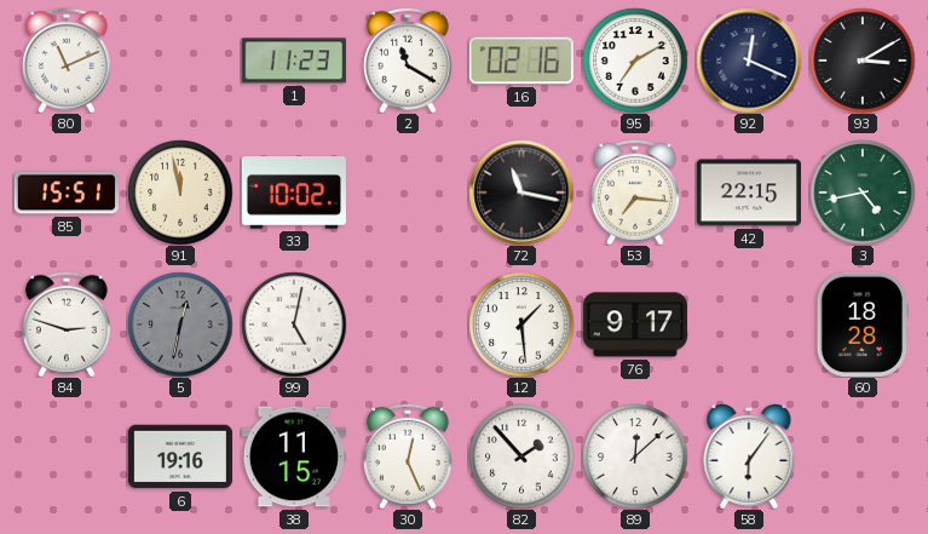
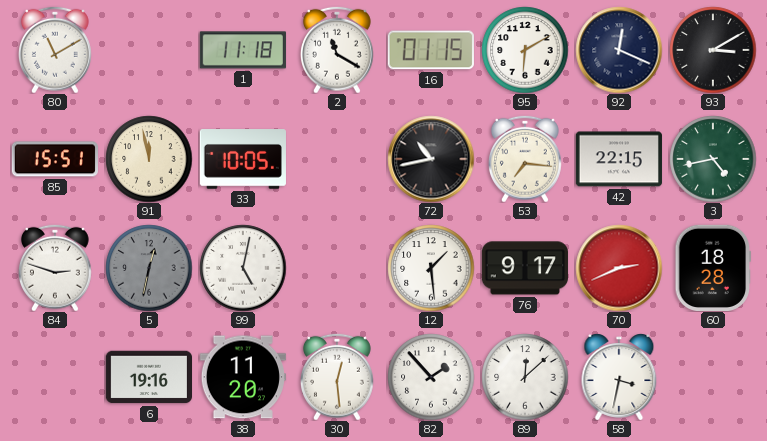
80: 11:11 -> 11:10
1: 11:23 -> 11:18
16: 02:16 -> 01:15
95: 7:10 -> 6:10
33: 10:02 -> 10:05
72: 11:17 -> 10:43
70: none -> 2:41
38: 11:15 -> 11:20
30: 12:26 -> 12:29
58: 6:06 -> 3:32
